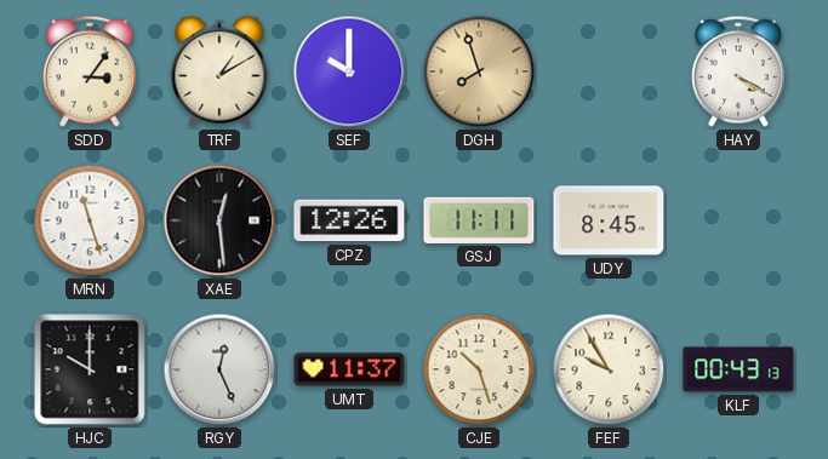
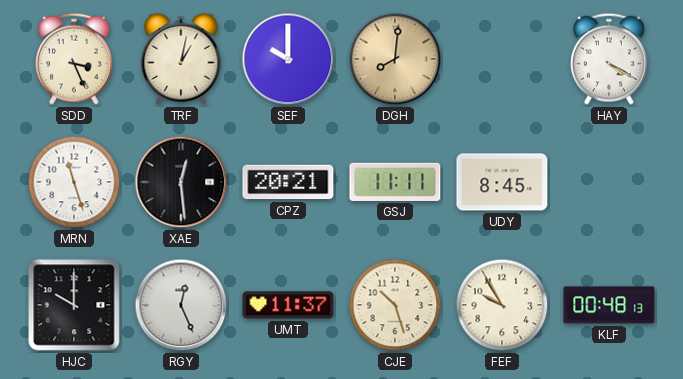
SDD: 3:06 -> 3:26
TRF: 1:10 -> 1:02
DGH: 7:57 -> 8:01
CPZ: 12:26 -> 20:21
KLF: 00:43 -> 00:48
